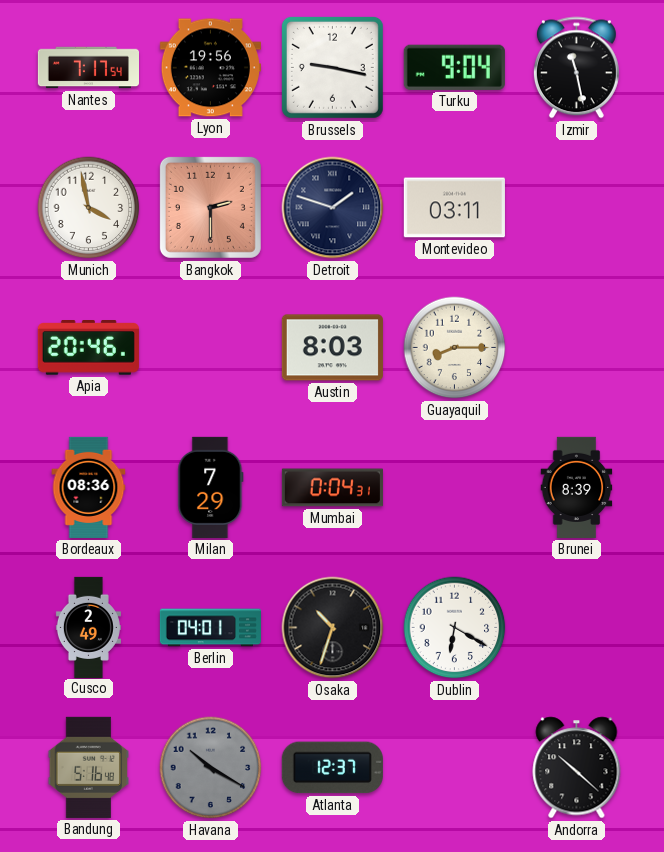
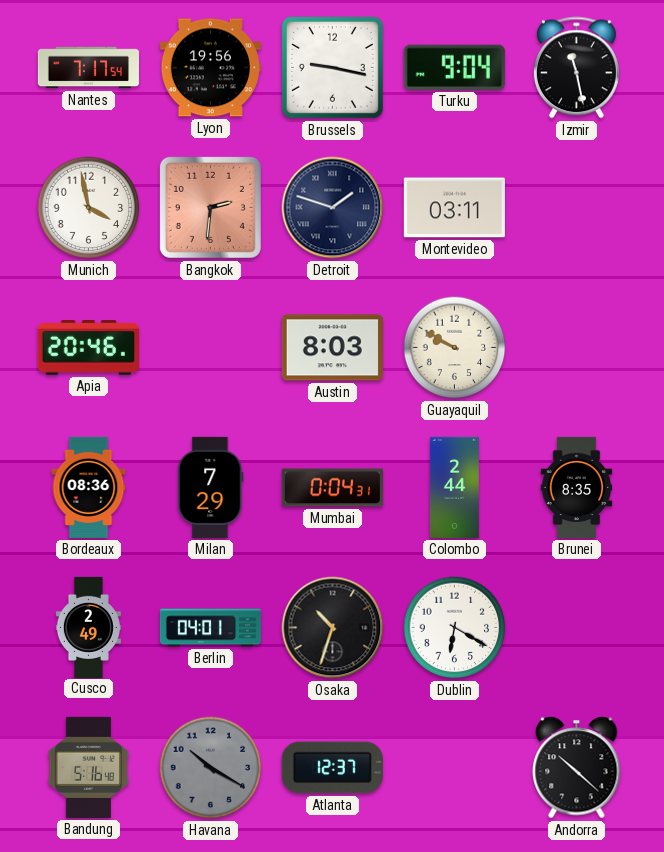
Bangkok: 2:30 -> 2:31
Guayaquil: 8:15 -> 9:50
Colombo: none -> 2:44
Brunei: 8:39 -> 8:35
